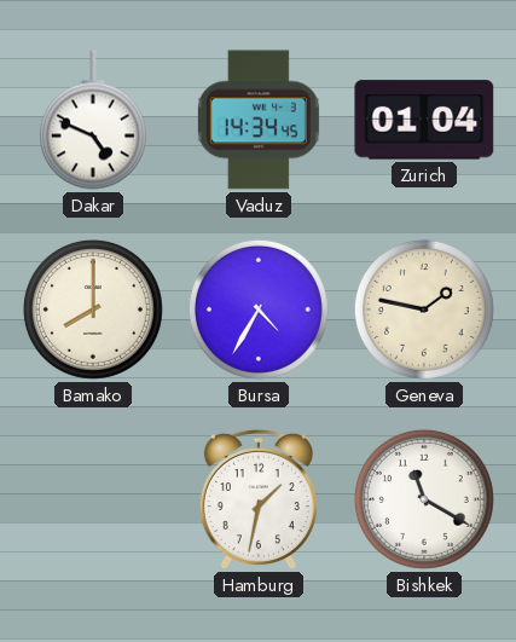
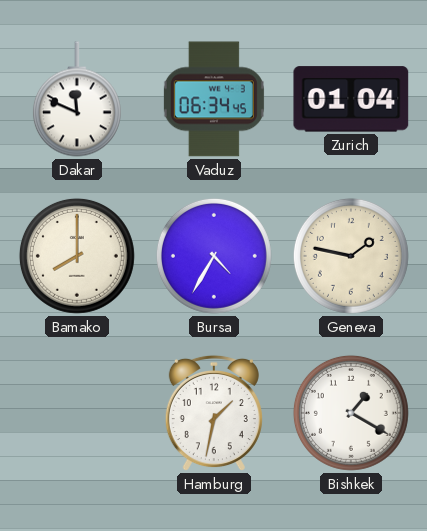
Dakar: 4:49 -> 11:49
Vaduz: 14:34 -> 06:34
Bishkek: 11:20 -> 1:20
